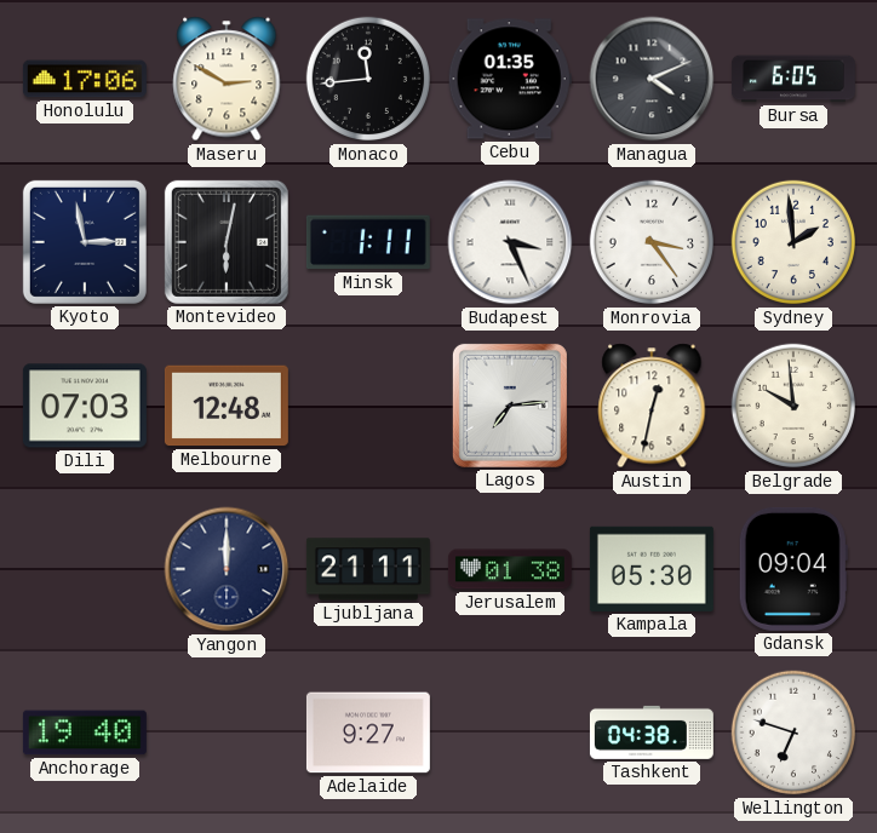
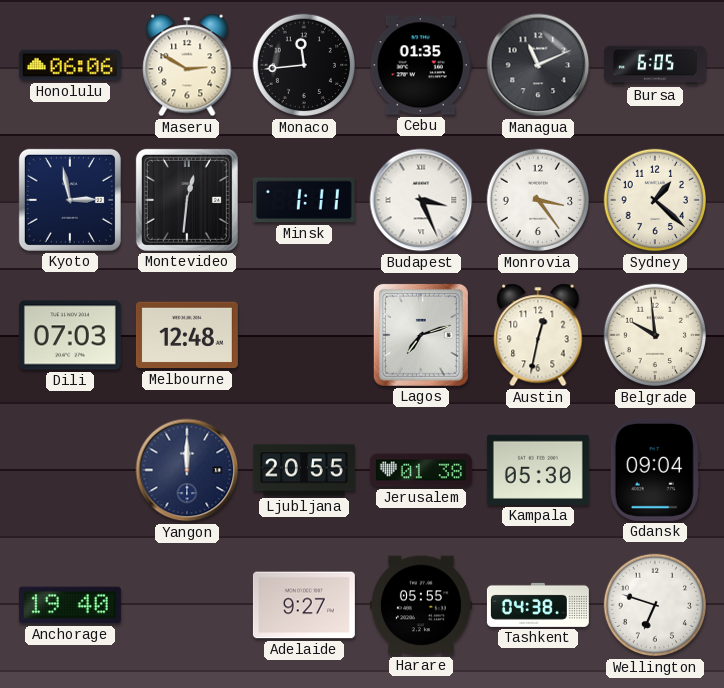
Honolulu: 17:06 -> 06:06
Managua: 4:11 -> 11:11
Montevideo: 6:02 -> 12:31
Sydney: 1:59 -> 1:22
Lagos: 7:14 -> 7:12
Ljubljana: 21:11 -> 20:55
Harare: none -> 05:55
